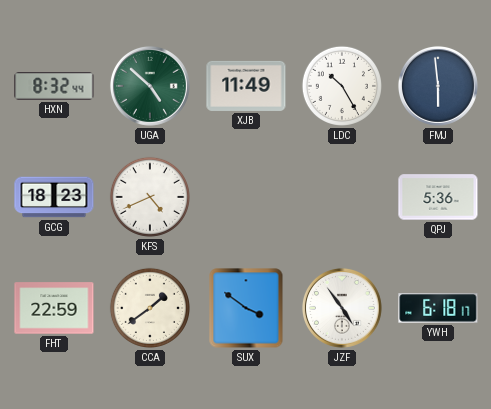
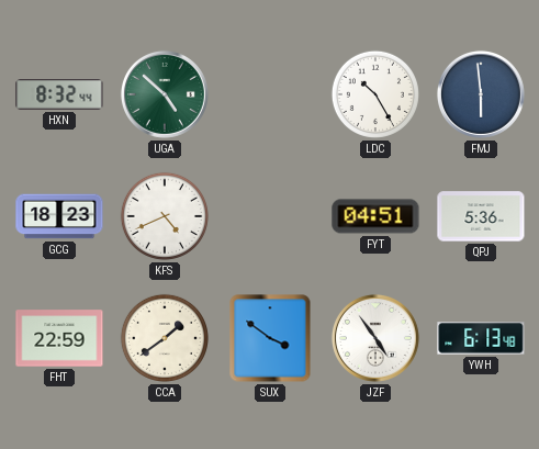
XJB: 11:49 -> none
FYT: none -> 04:51
YWH: 6:18 -> 6:13
